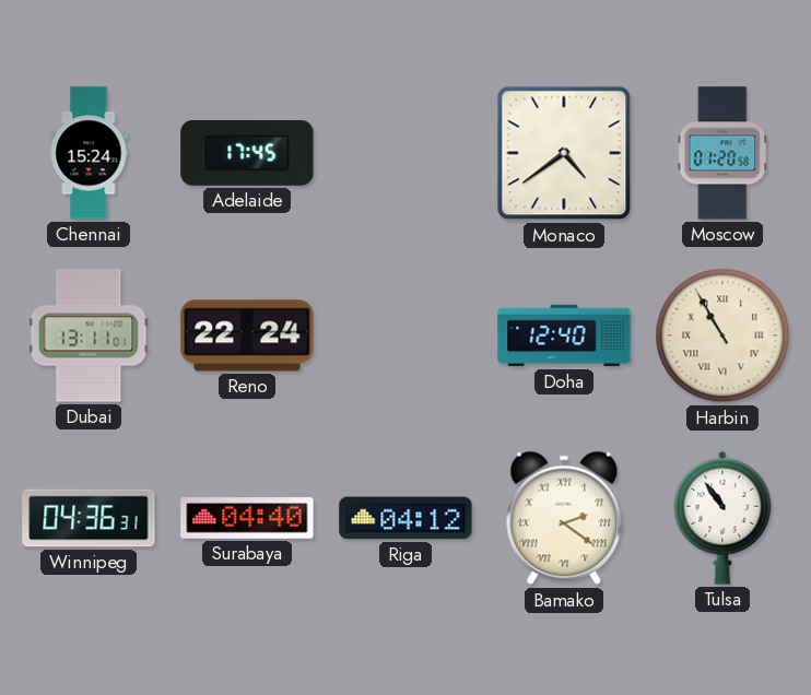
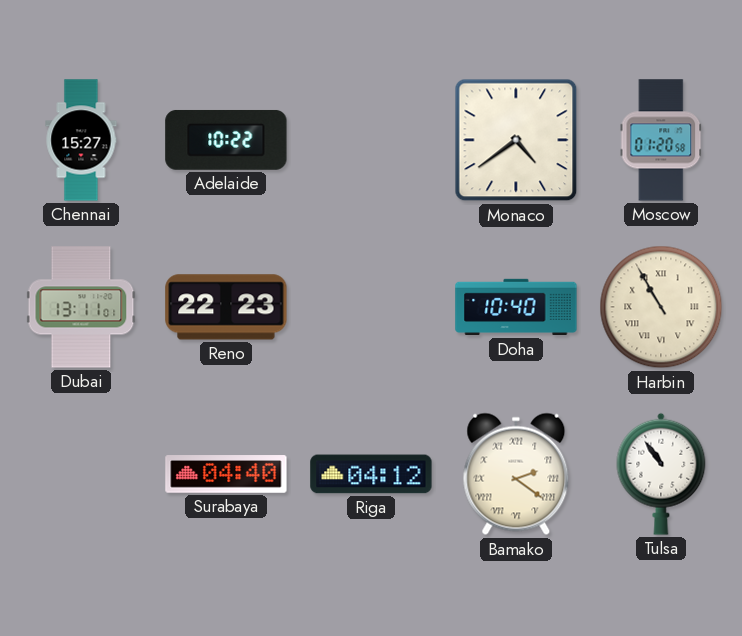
Chennai: 15:24 -> 15:27
Adelaide: 17:45 -> 10:22
Reno: 22:24 -> 22:23
Doha: 12:40 -> 10:40
Winnipeg: 04:36 -> none
